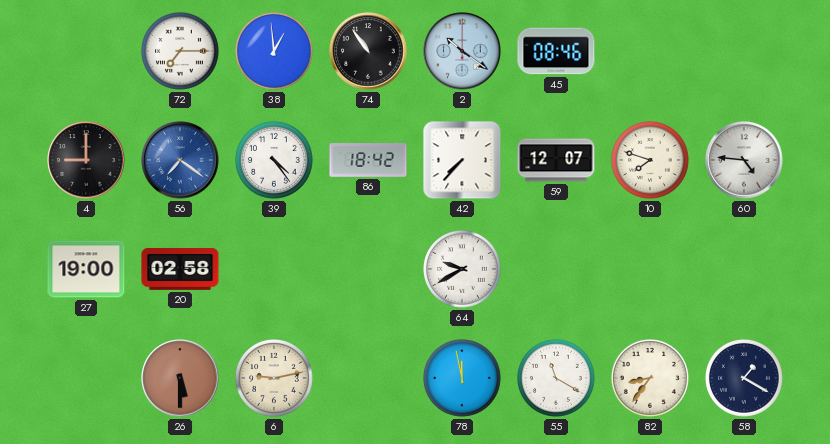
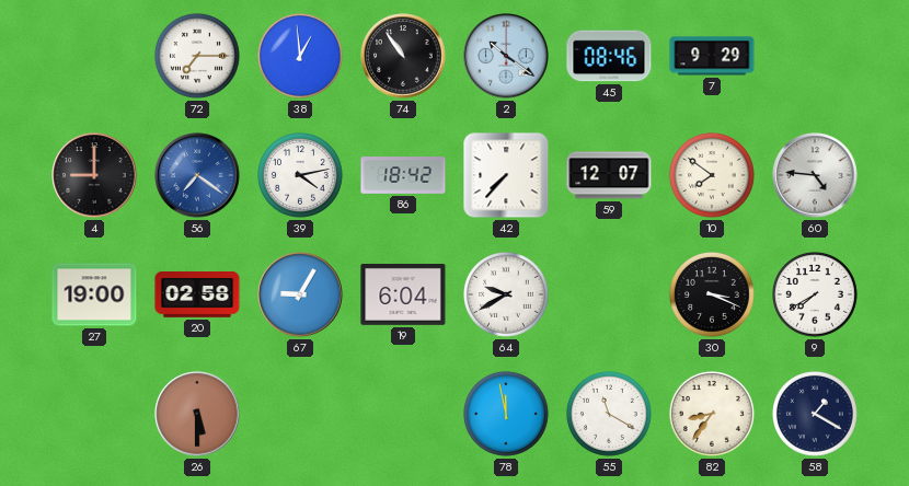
7: none -> 9:29
39: 4:24 -> 4:13
10: 7:48 -> 7:51
67: none -> 9:05
19: none -> 6:04
30: none -> 3:19
9: none -> 7:40
6: 9:13 -> none
